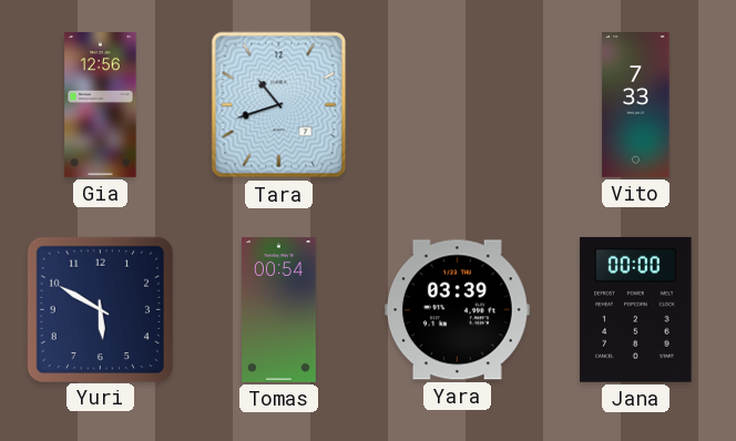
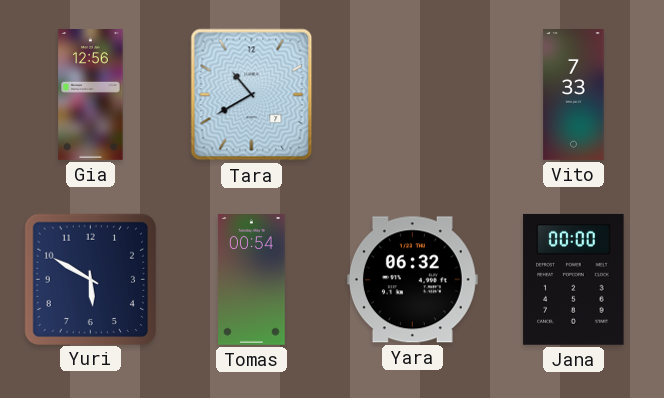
Tara: 10:42 -> 10:40
Yara: 03:39 -> 06:32
